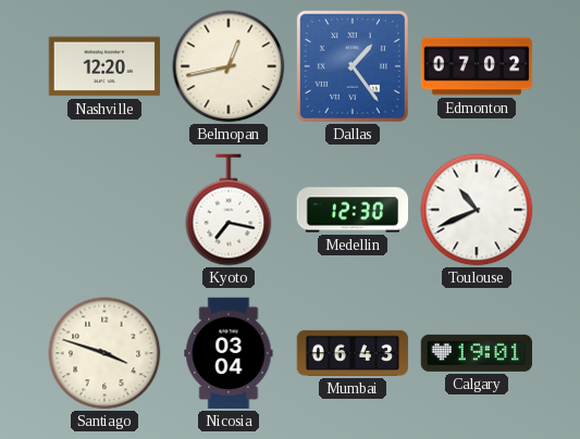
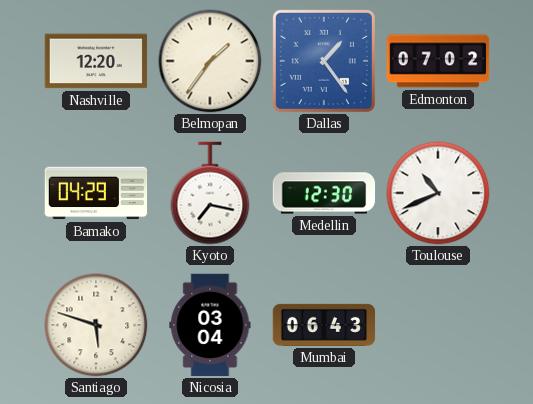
Belmopan: 12:43 -> 1:36
Bamako: none -> 04:29
Santiago: 3:48 -> 5:48
Calgary: 19:01 -> none
